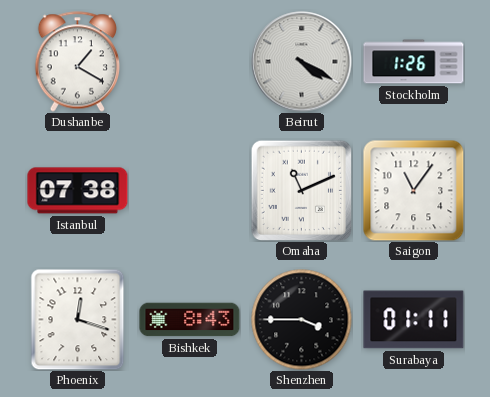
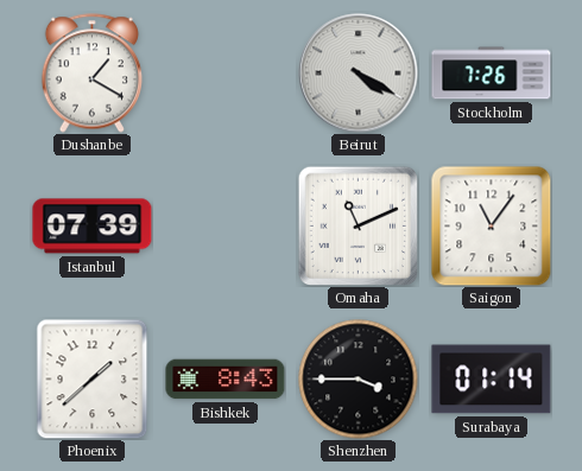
Stockholm: 1:26 -> 7:26
Istanbul: 07:38 -> 07:39
Phoenix: 12:18 -> 1:38
Surabaya: 01:11 -> 01:14
